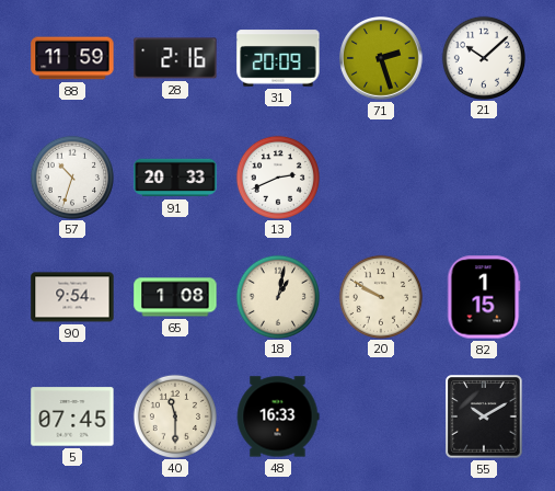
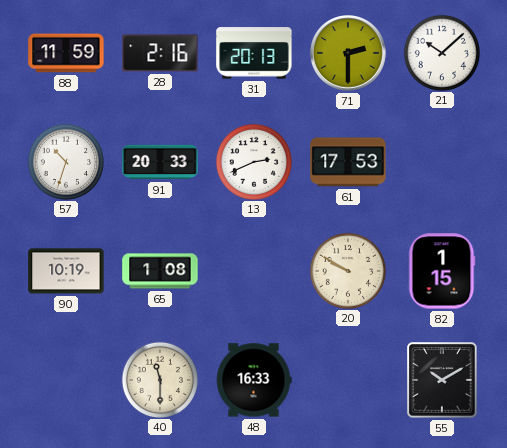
31: 20:09 -> 20:13
71: 2:27 -> 2:30
61: none -> 17:53
90: 9:54 -> 10:19
18: 1:02 -> none
5: 07:45 -> none
